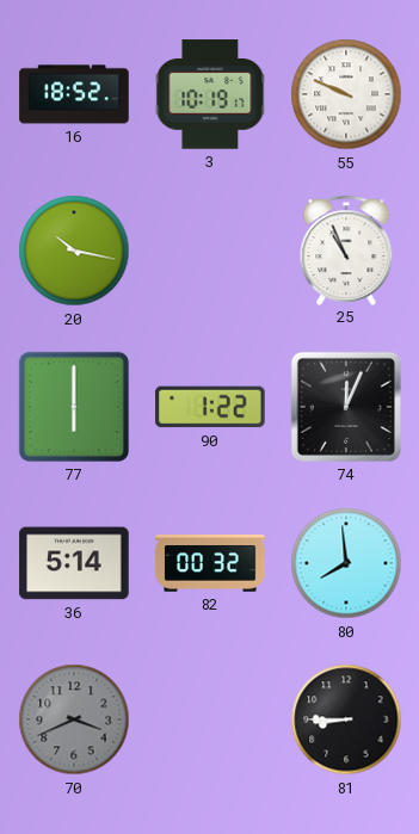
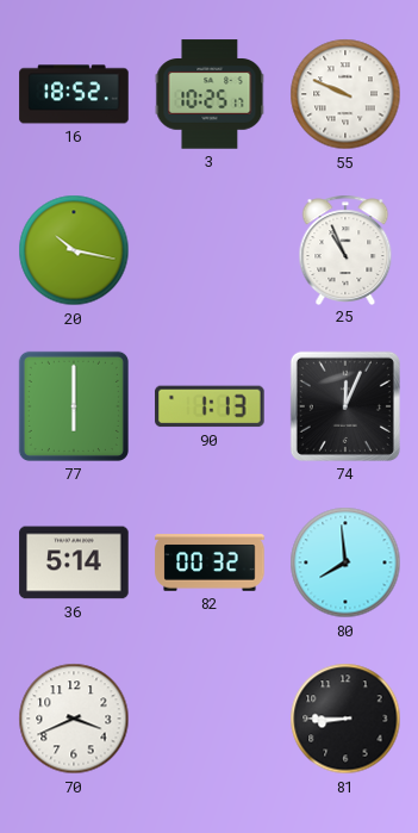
3: 10:19 -> 10:25
90: 1:22 -> 1:13
70 dial: grey -> white
